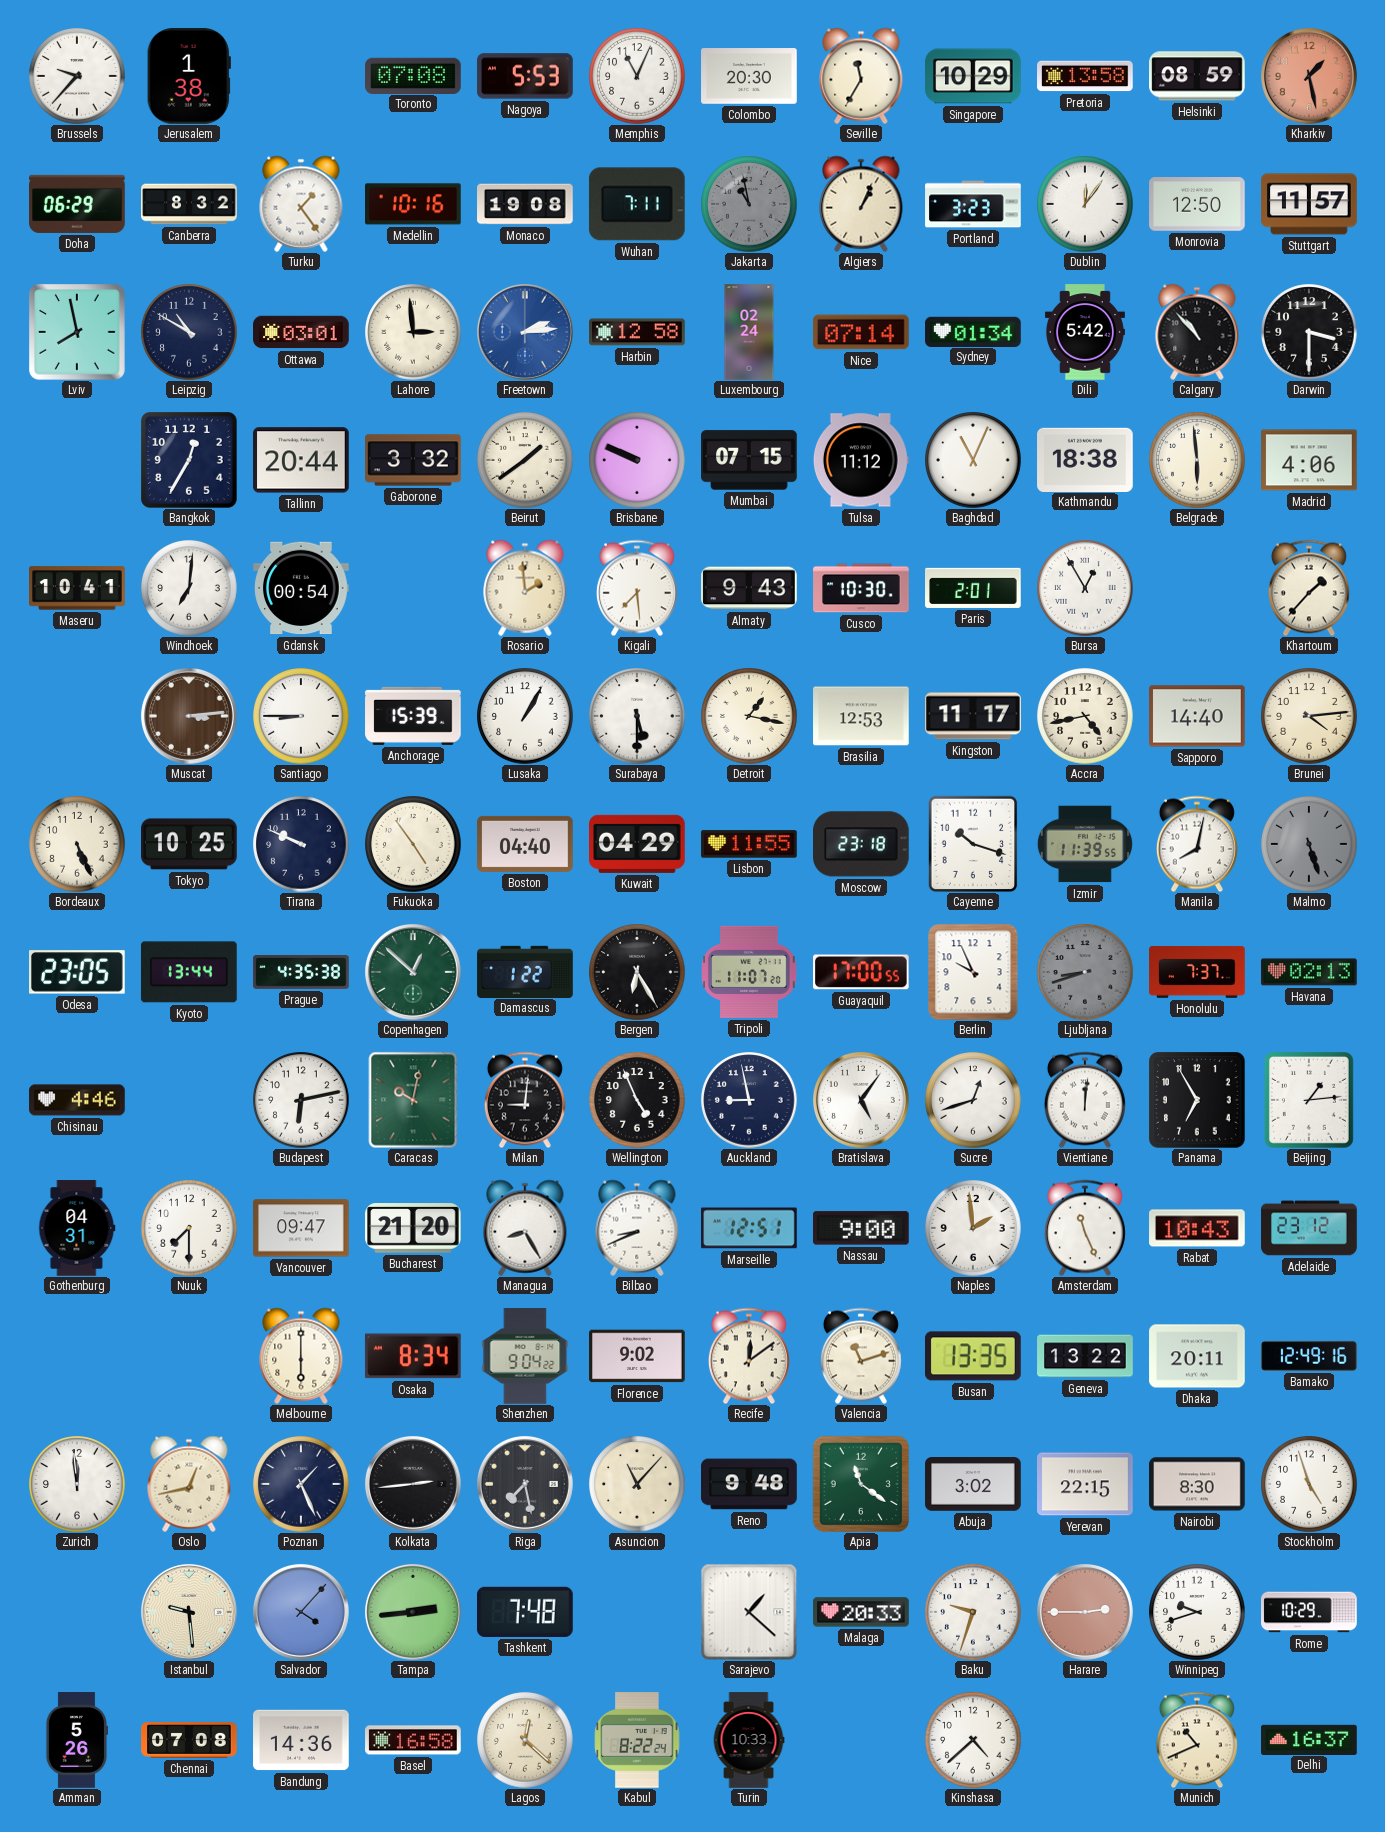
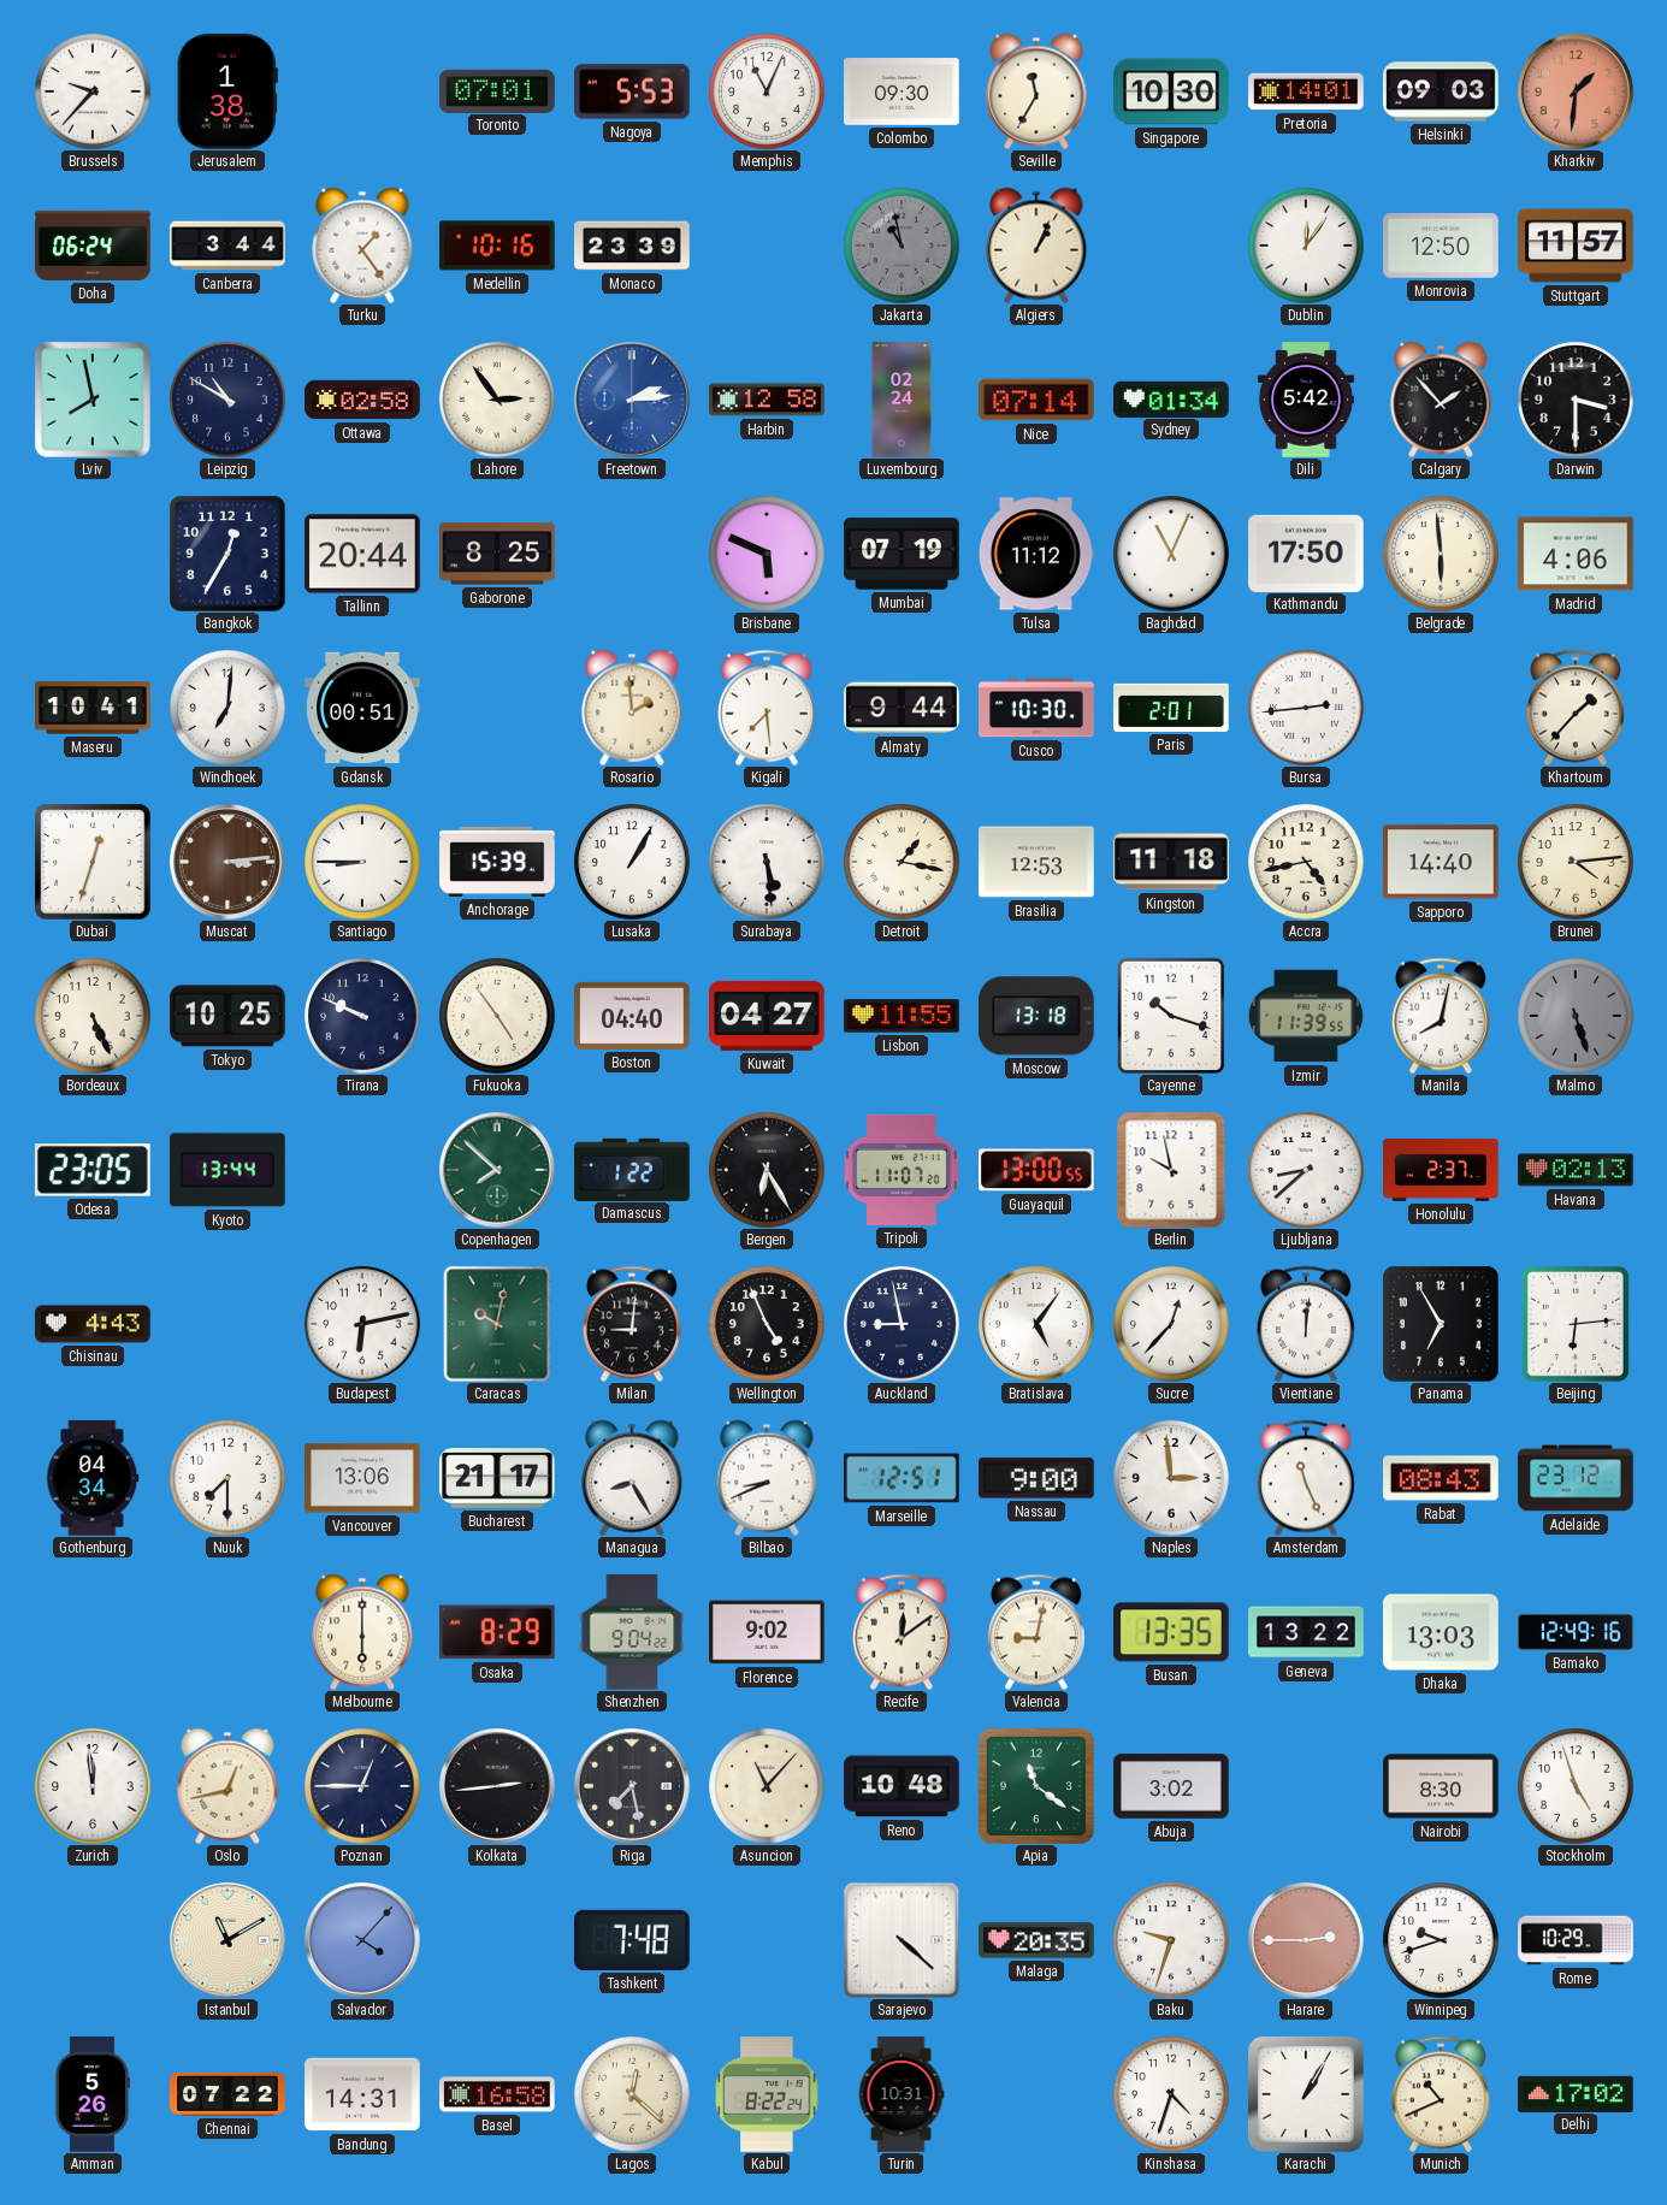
Toronto: 07:08 -> 07:01
Colombo: 20:30 -> 09:30
Singapore: 10:29 -> 10:30
Pretoria: 13:58 -> 14:01
Helsinki: 08:59 -> 09:03
Kharkiv: 1:28 -> 1:31
Doha: 06:29 -> 06:24
Canberra: 8:32 -> 3:44
Monaco: 19:08 -> 23:39
Wuhan: 7:11 -> none
Portland: 3:23 -> none
Ottawa: 03:01 -> 02:58
Lahore: 2:59 -> 2:54
Calgary: 10:53 -> 1:53
Gaborone: 3:32 -> 8:25
Beirut: 1:39 -> none
Brisbane: 9:49 -> 5:49
Mumbai: 07:15 -> 07:19
Kathmandu: 18:38 -> 17:50
Gdansk: 00:54 -> 00:51
Almaty: 9:43 -> 9:44
Bursa: 12:55 -> 2:44
Dubai: none -> 12:33
Surabaya: 5:30 -> 5:29
Kingston: 11:17 -> 11:18
Kuwait: 04:29 -> 04:27
Moscow: 23:18 -> 13:18
Prague: 4:35 -> none
Copenhagen: 12:52 -> 7:52
Guayaquil: 17:00 -> 13:00
Berlin: 9:56 -> 9:58
Ljubljana: 8:42 -> 8:38
Ljubljana dial: grey -> white
Honolulu: 7:37 -> 2:37
Chisinau: 4:46 -> 4:43
Sucre: 12:42 -> 12:37
Beijing: 1:14 -> 6:14
Gothenburg: 04:31 -> 04:34
Vancouver: 09:47 -> 13:06
Bucharest: 21:20 -> 21:17
Naples: 1:59 -> 2:59
Rabat: 10:43 -> 08:43
Osaka: 8:34 -> 8:29
Valencia: 11:12 -> 9:02
Dhaka: 20:11 -> 13:03
Poznan: 1:26 -> 12:45
Reno: 9:48 -> 10:48
Yerevan: 22:15 -> none
Istanbul: 9:29 -> 11:10
Tampa: 2:44 -> none
Sarajevo: 1:22 -> 4:22
Malaga: 20:33 -> 20:35
Chennai: 07:08 -> 07:22
Bandung: 14:36 -> 14:31
Turin: 10:33 -> 10:31
Kinshasa: 4:38 -> 4:33
Karachi: none -> 1:05
Delhi: 16:37 -> 17:02
